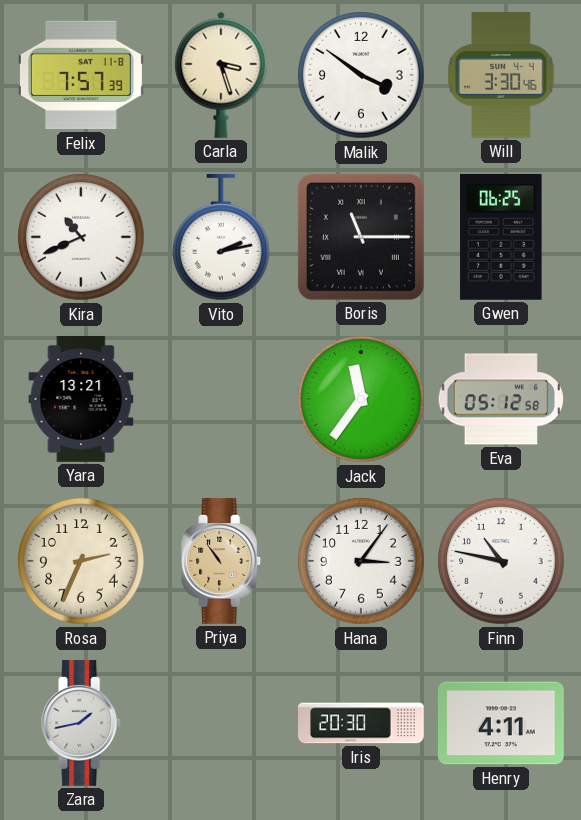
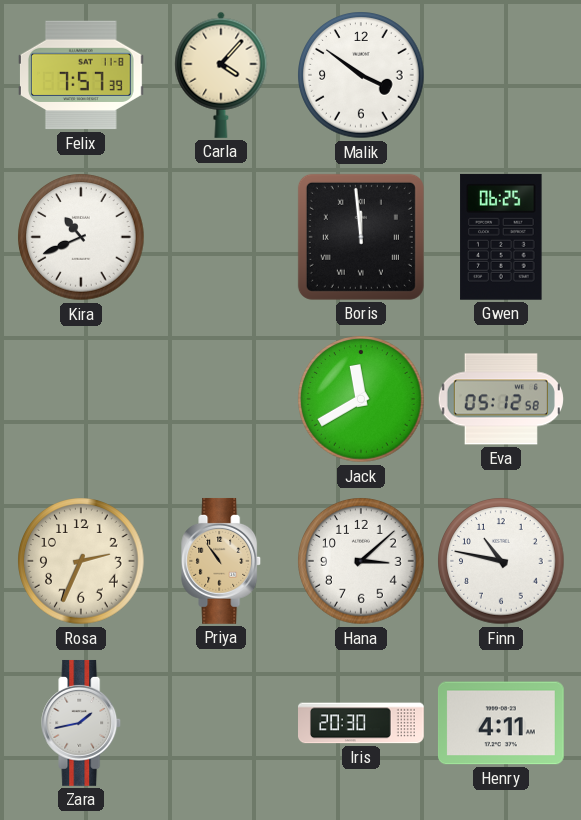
Carla: 3:27 -> 4:07
Will: 3:30 -> none
Vito: 2:13 -> none
Boris: 11:15 -> 11:59
Yara: 13:21 -> none
Jack: 11:36 -> 11:40
Hana: 3:06 -> 3:08
